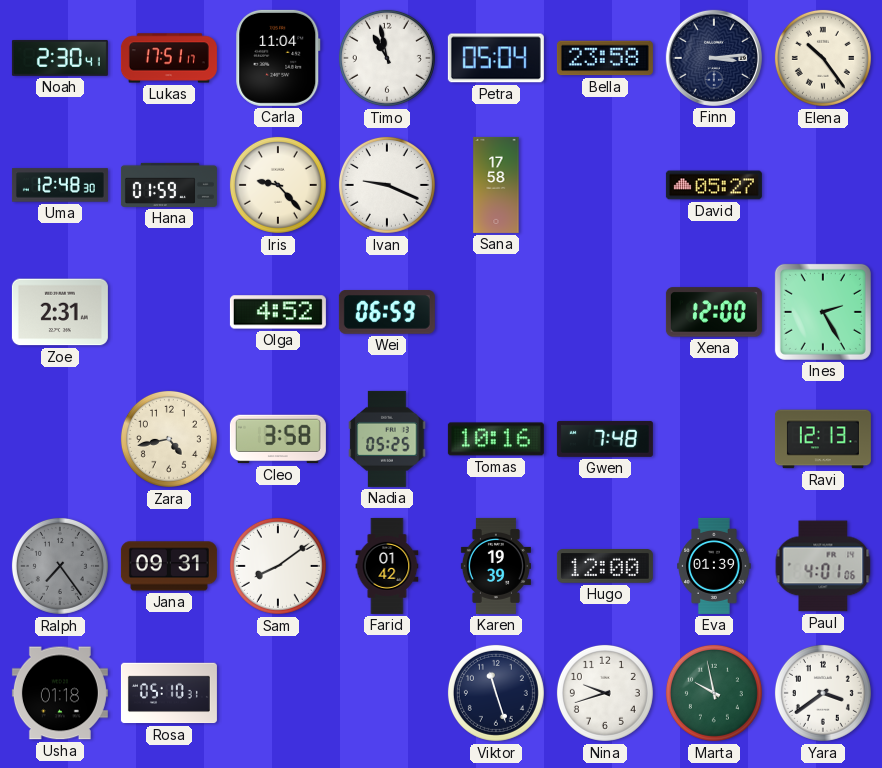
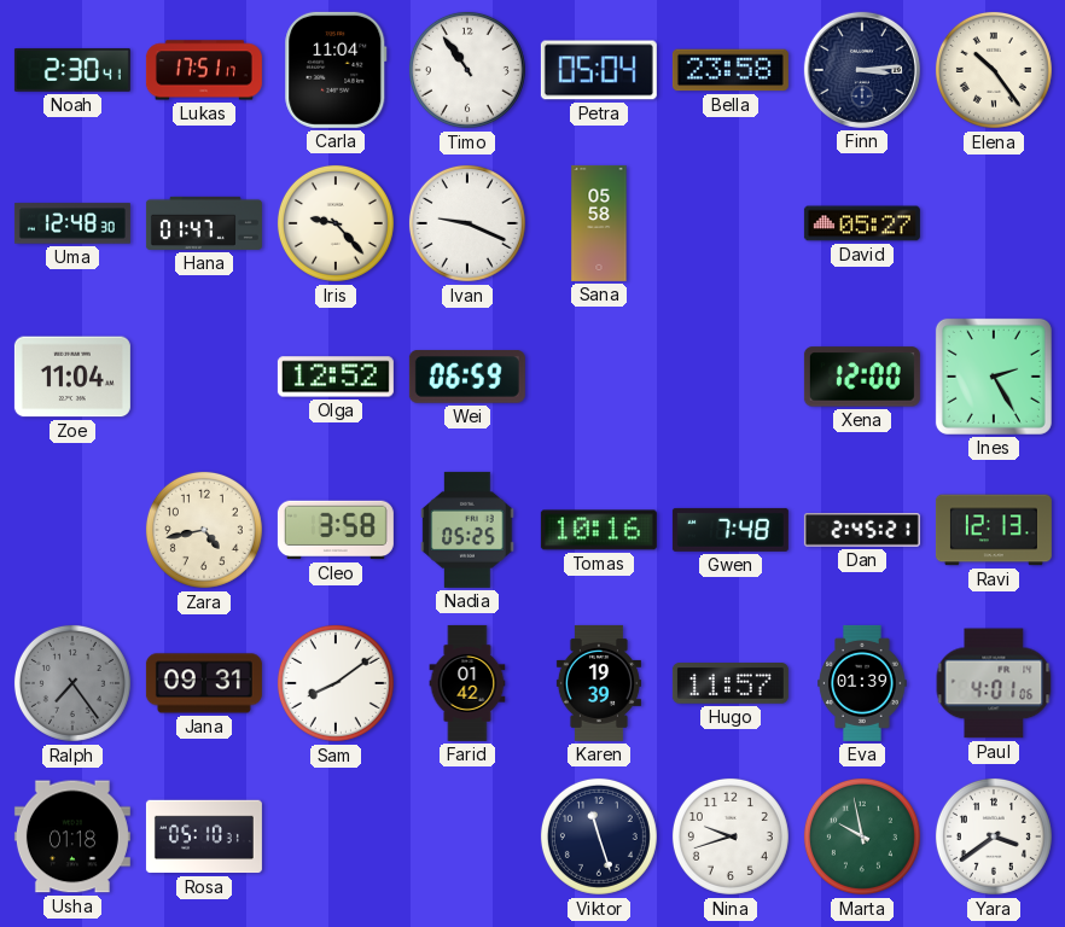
Timo: 10:58 -> 10:54
Hana: 01:59 -> 01:47
Sana: 17:58 -> 05:58
Zoe: 2:31 -> 11:04
Olga: 4:52 -> 12:52
Dan: none -> 2:45
Hugo: 12:00 -> 11:57
